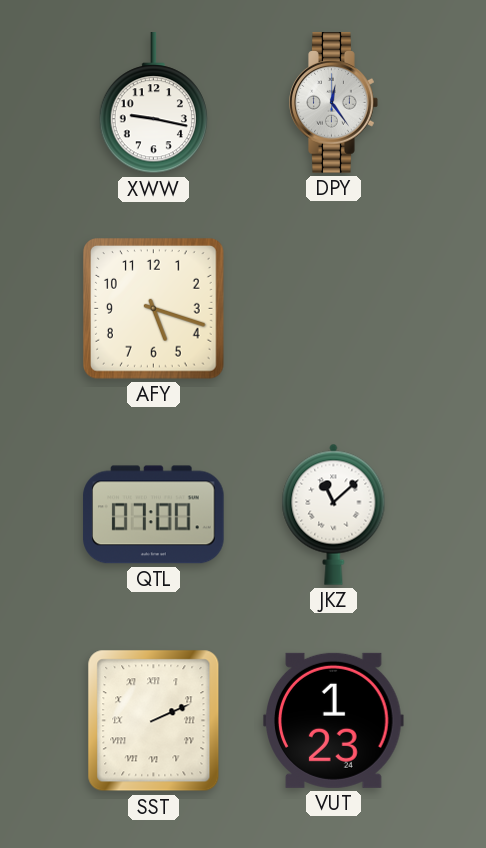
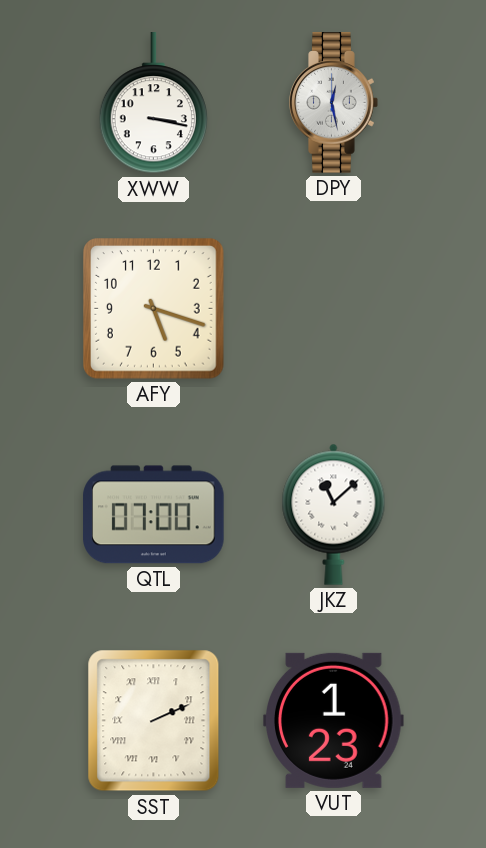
XWW: 9:17 -> 3:17
DPY: 12:24 -> 12:28
